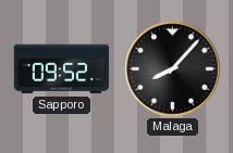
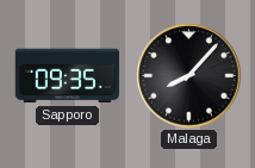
Sapporo: 09:52 -> 09:35
